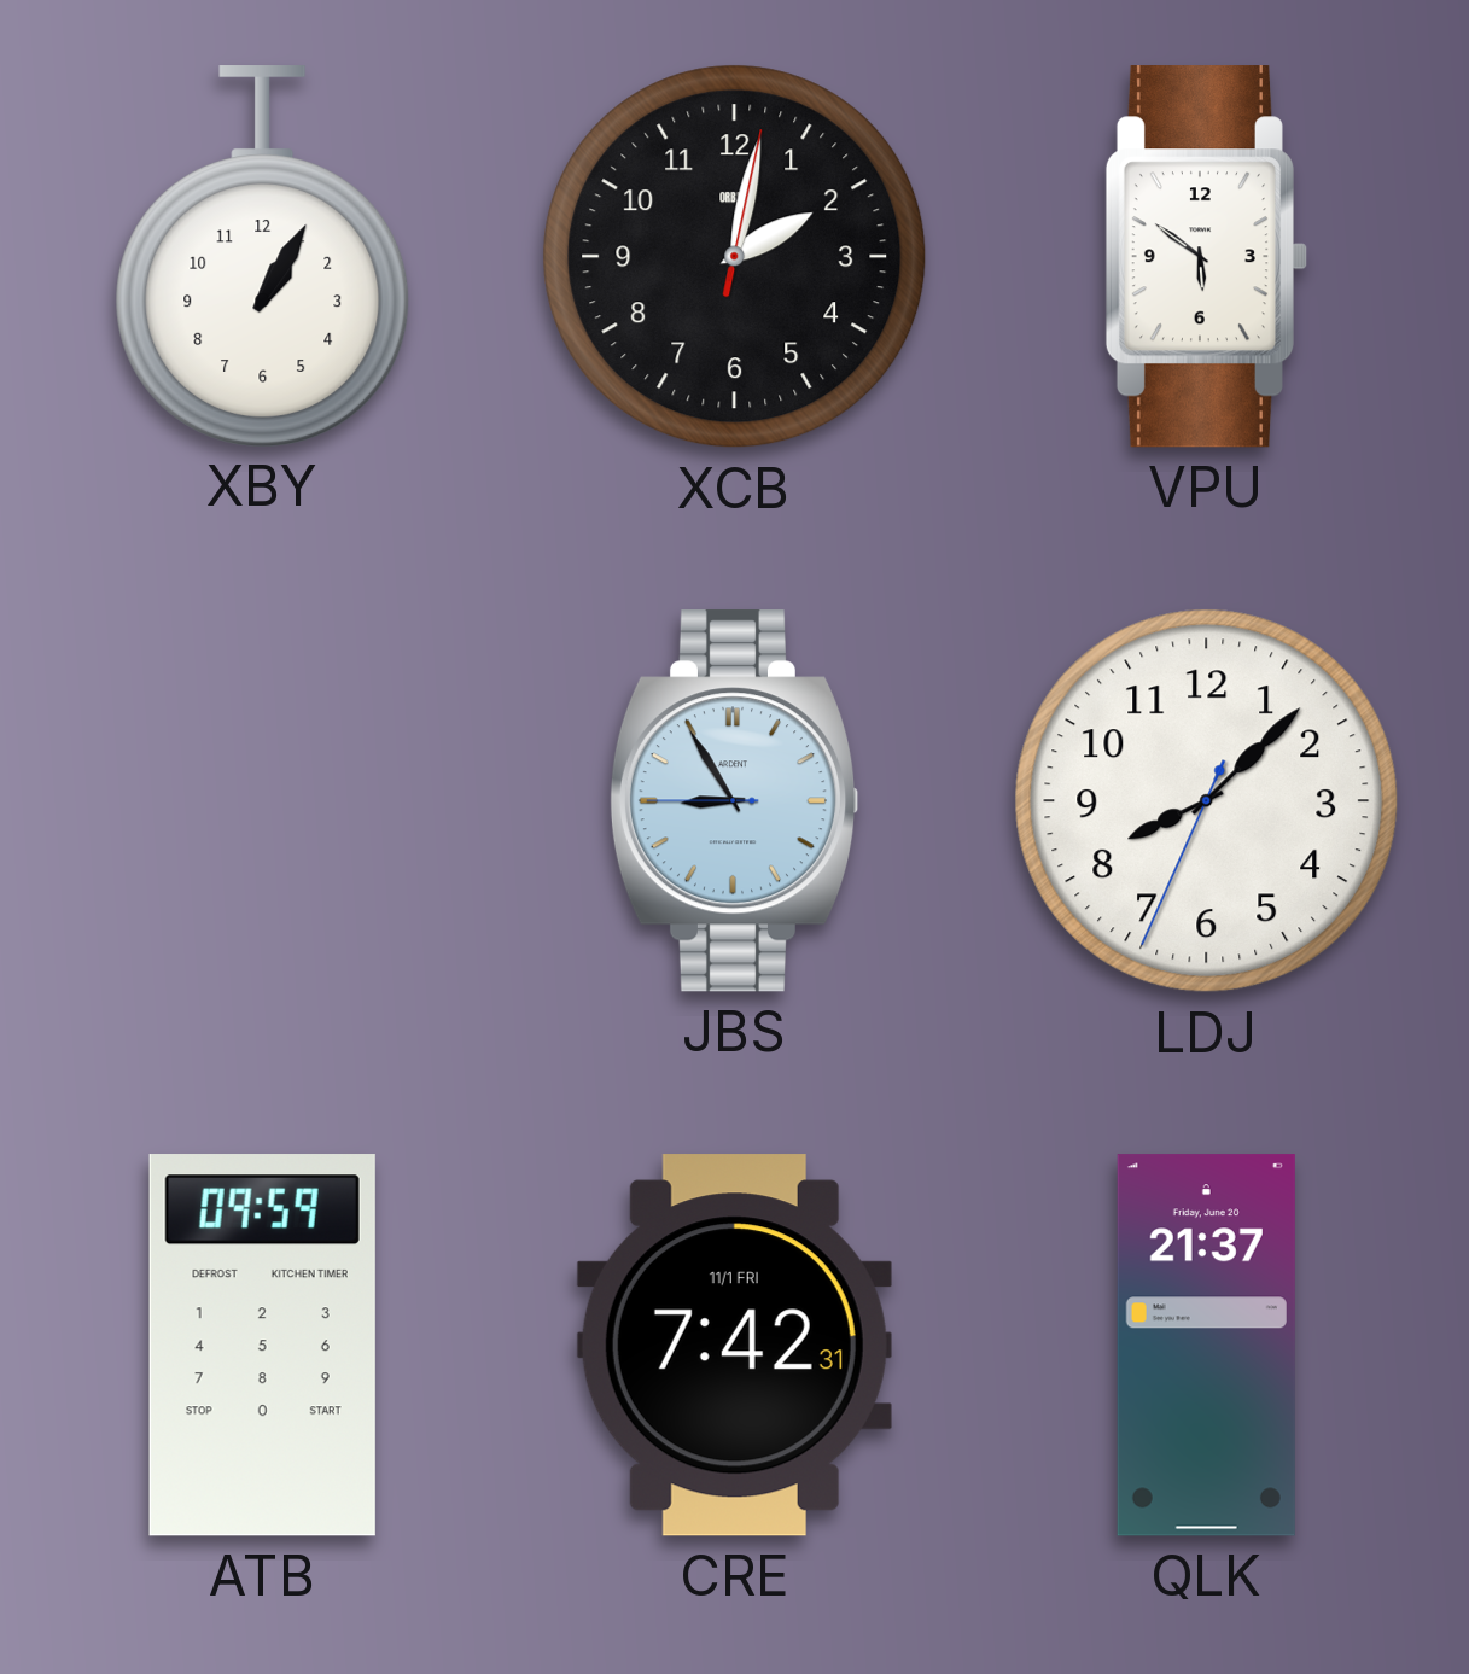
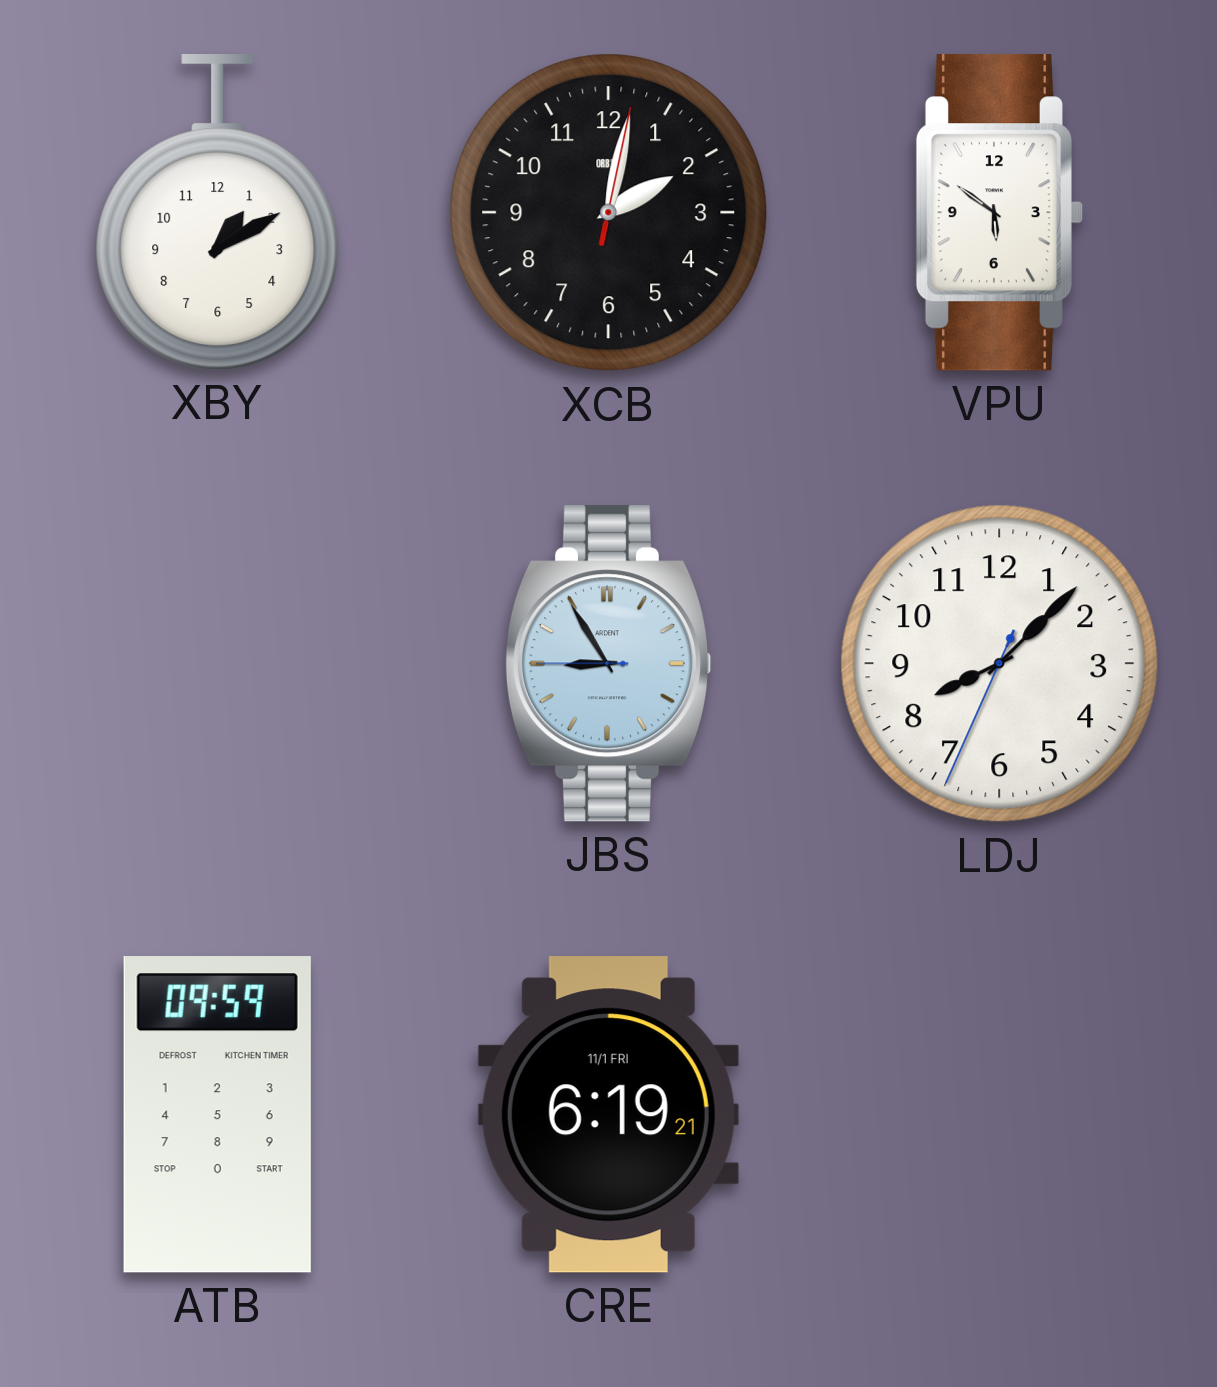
XBY: 1:05 -> 1:10
CRE: 7:42 -> 6:19
QLK: 21:37 -> none
